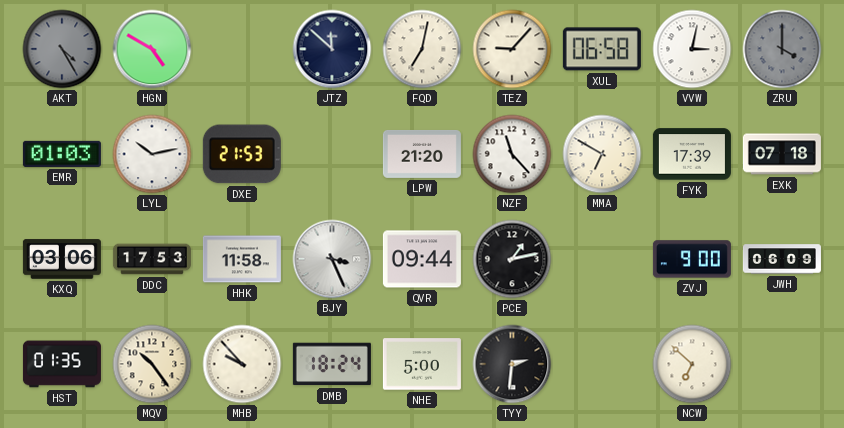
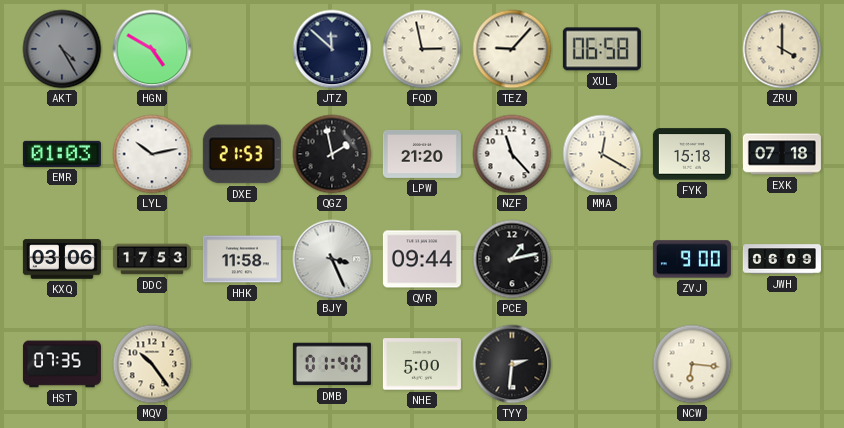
FQD: 7:02 -> 2:58
VVW: 3:02 -> none
ZRU dial: grey -> cream
QGZ: none -> 1:58
MMA: 6:50 -> 12:20
FYK: 17:39 -> 15:18
HST: 01:35 -> 07:35
MHB: 9:53 -> none
DMB: 18:24 -> 01:40
NCW: 6:52 -> 6:16
